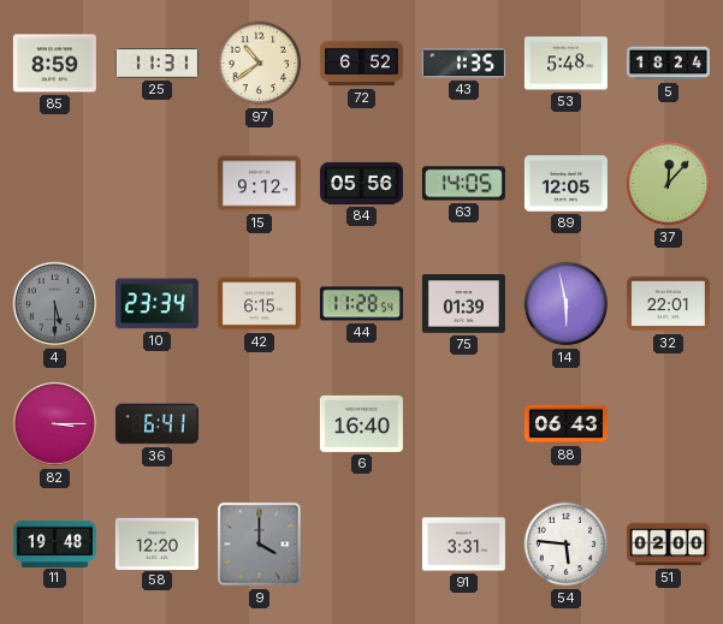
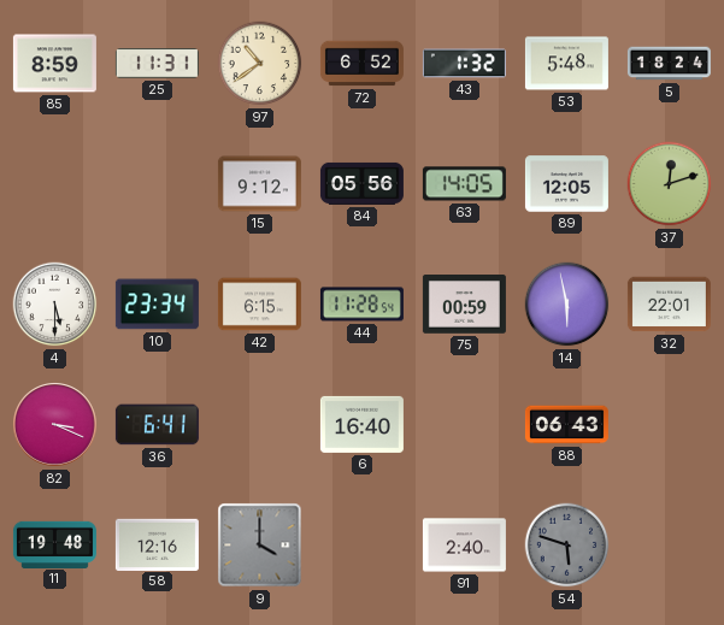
43: 1:35 -> 1:32
37: 12:07 -> 12:12
4 dial: grey -> white
75: 01:39 -> 00:59
82: 3:15 -> 3:19
58: 12:20 -> 12:16
91: 3:31 -> 2:40
54: 5:46 -> 5:48
54 dial: white -> grey
51: 02:00 -> none
